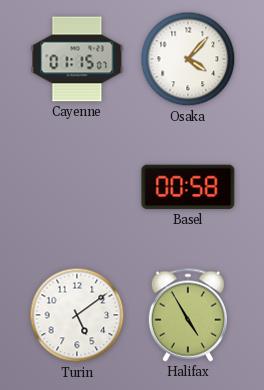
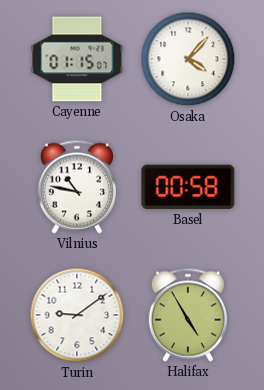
Vilnius: none -> 10:47
Turin: 5:09 -> 9:09
